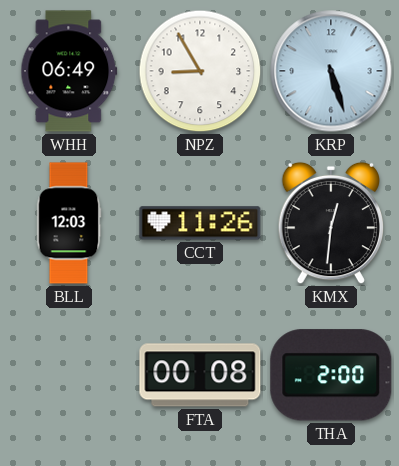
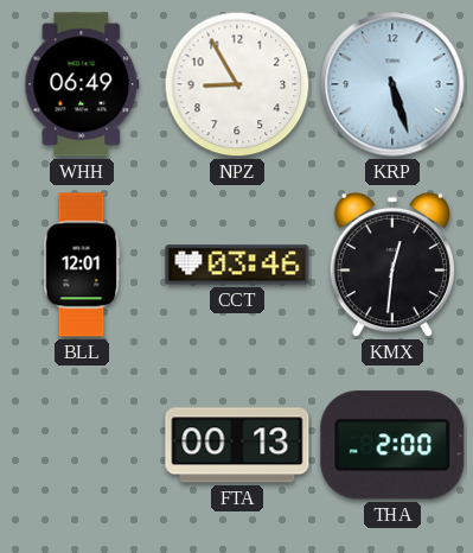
BLL: 12:03 -> 12:01
CCT: 11:26 -> 03:46
FTA: 00:08 -> 00:13
